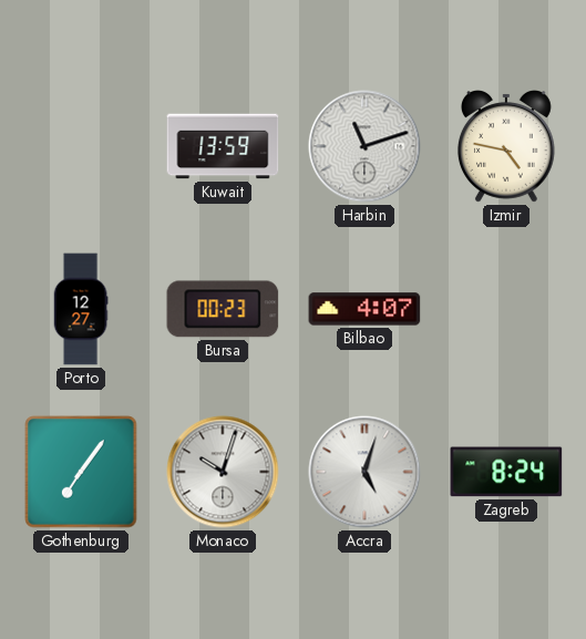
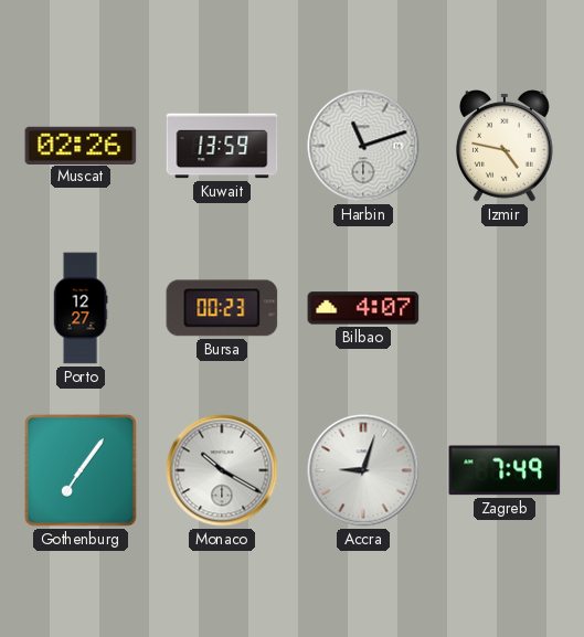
Muscat: none -> 02:26
Monaco: 10:03 -> 10:20
Accra: 5:03 -> 9:03
Zagreb: 8:24 -> 7:49
